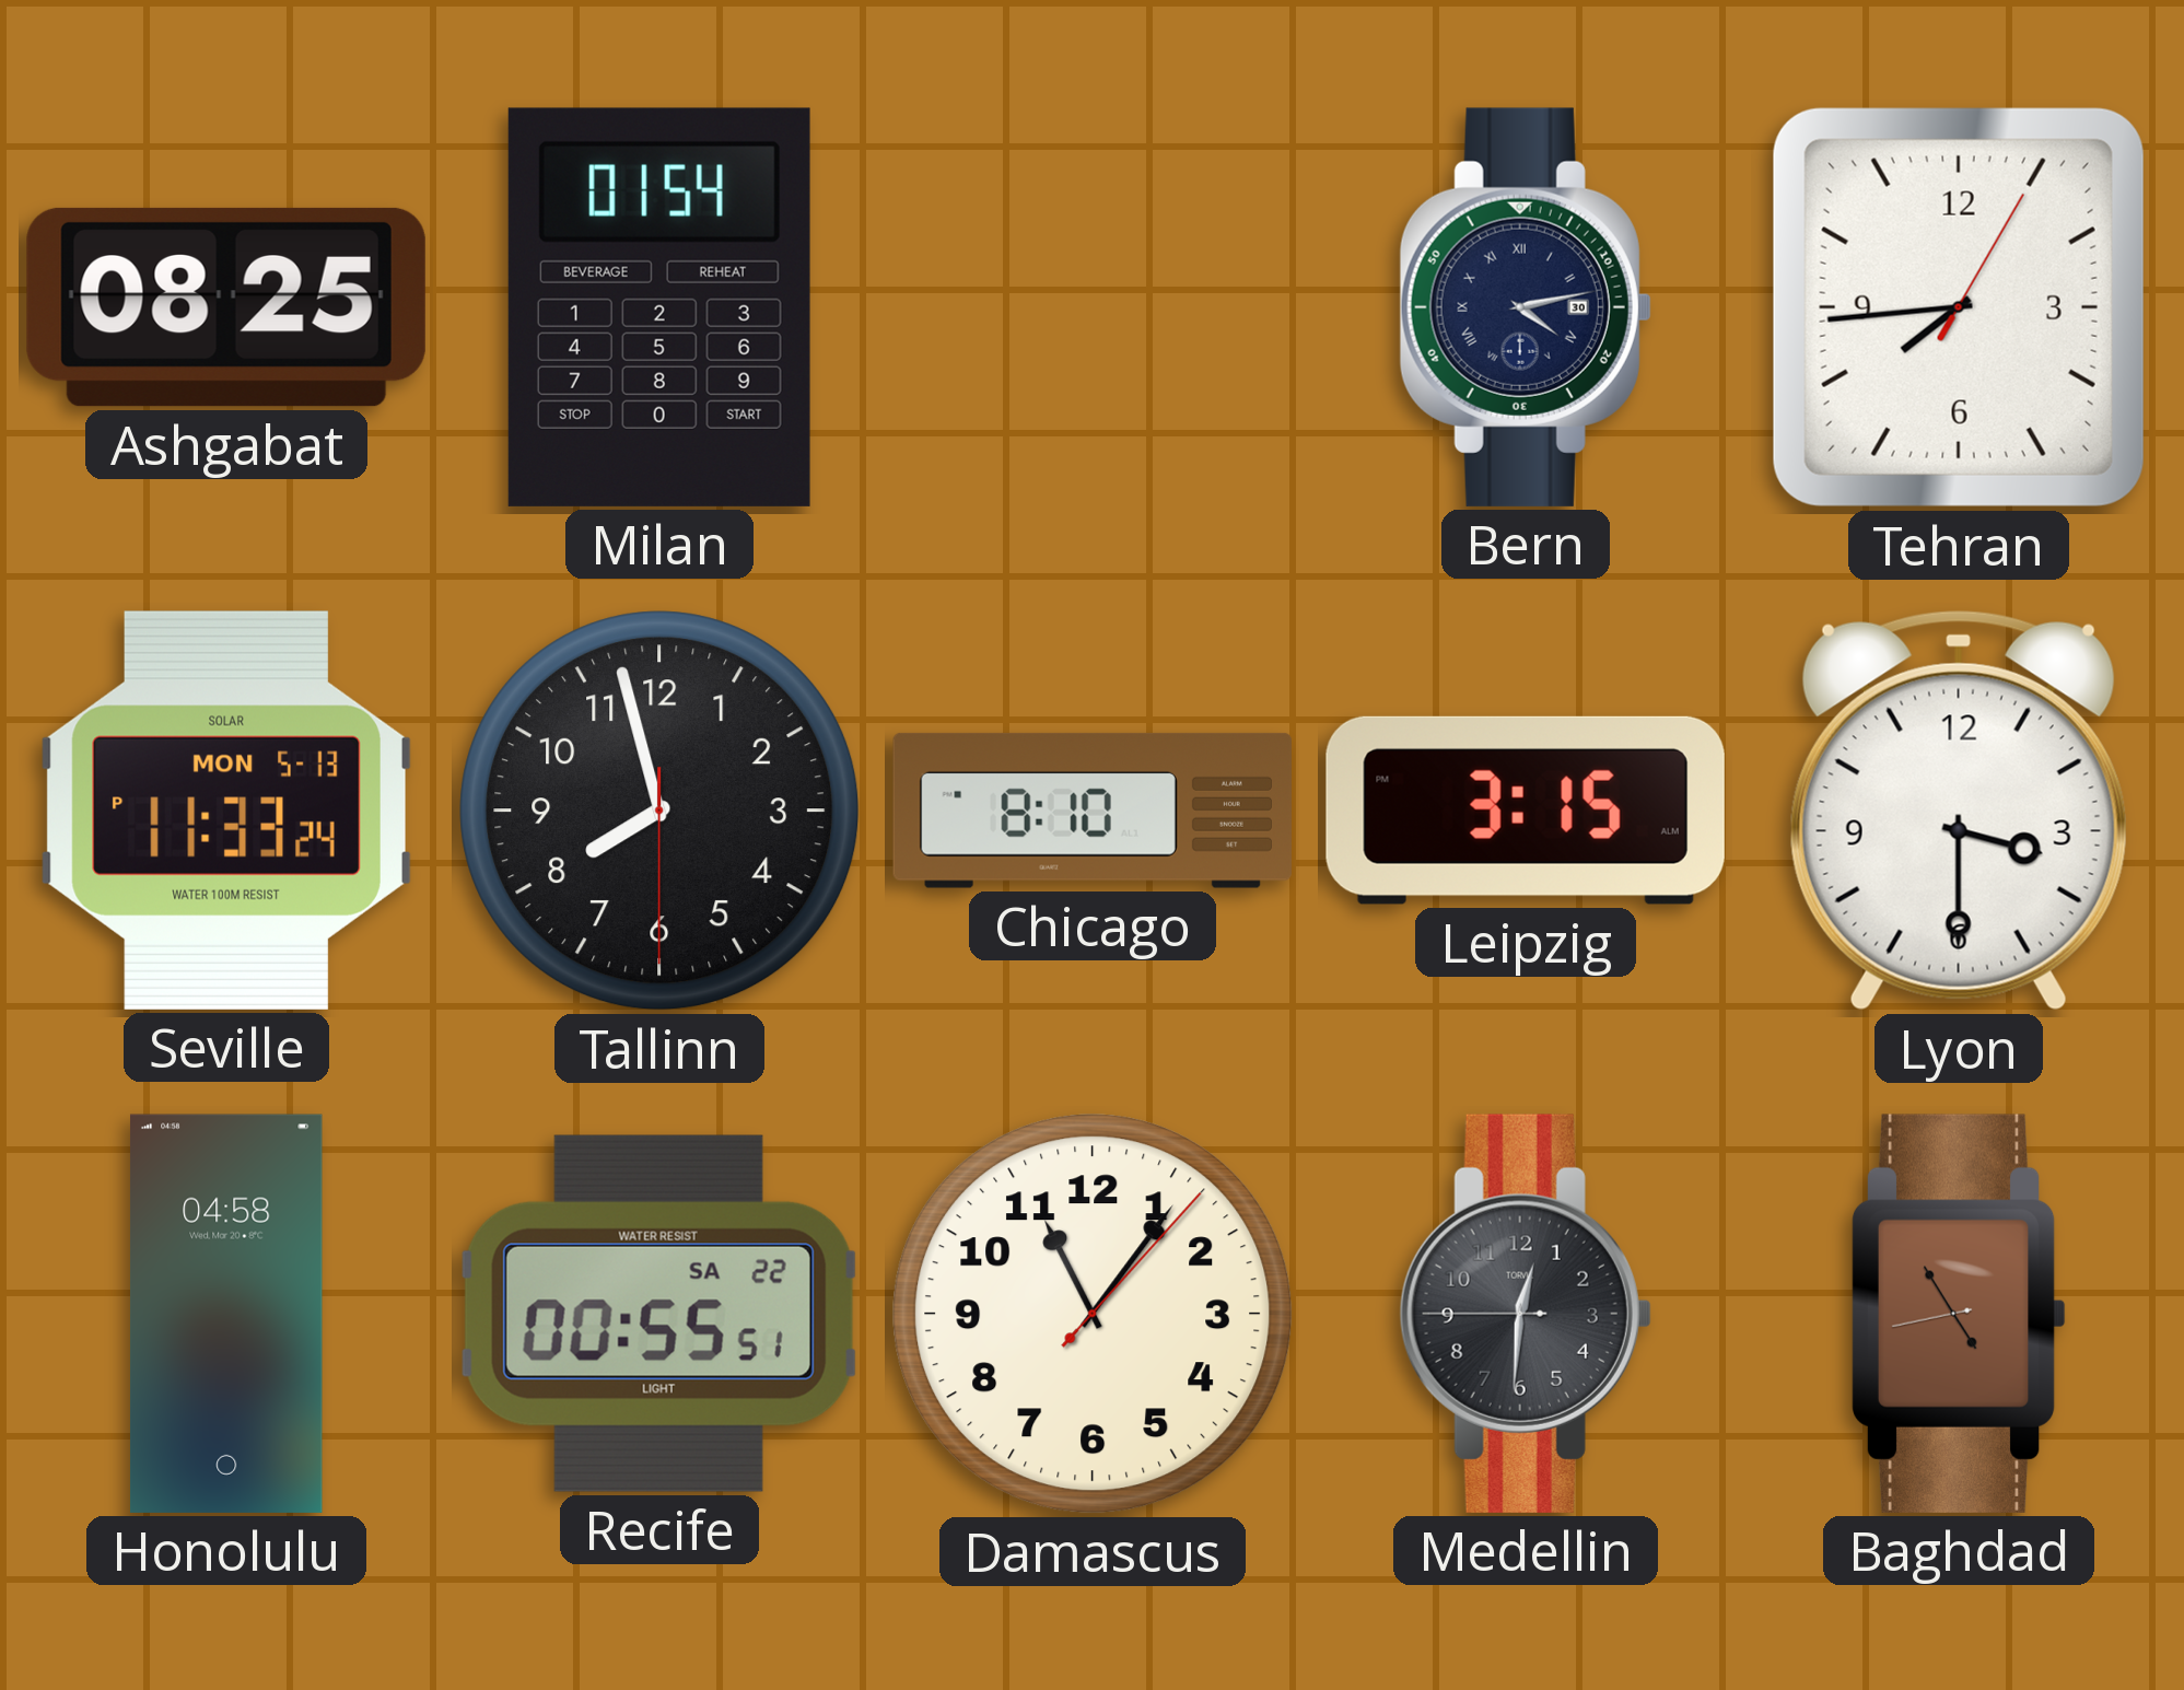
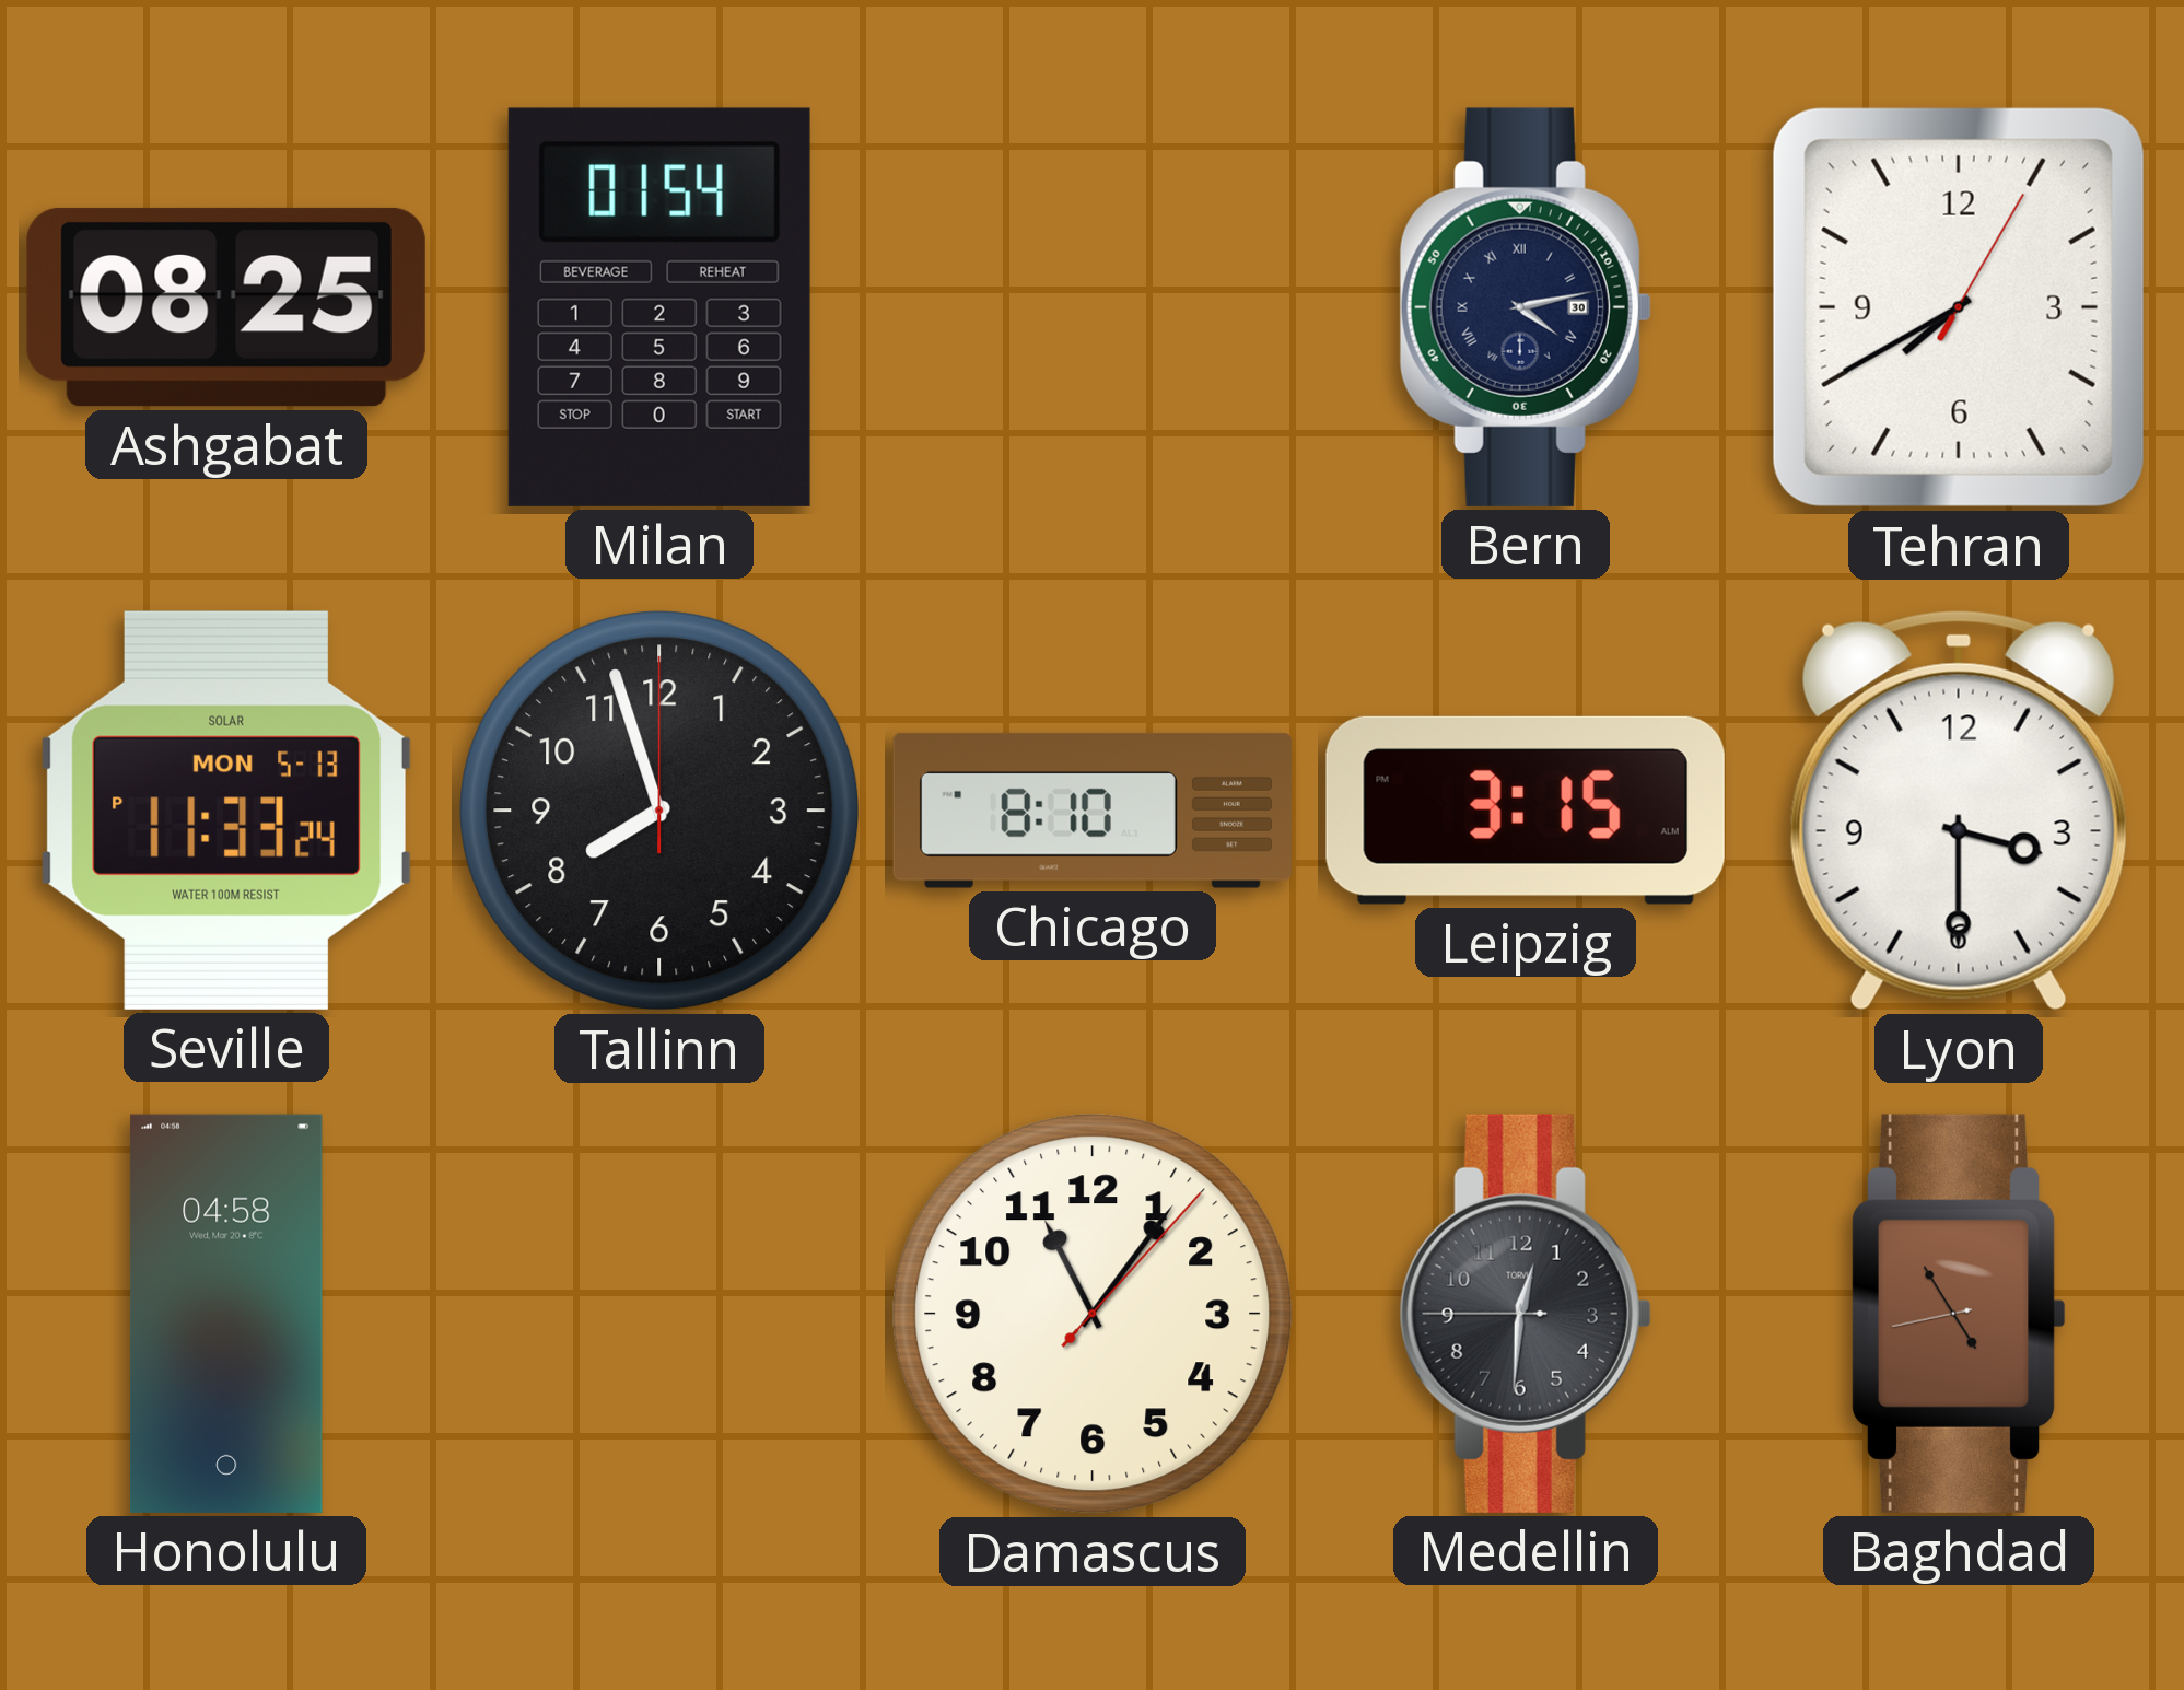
Tehran: 7:44 -> 7:40
Tallinn: 7:57:30 -> 7:57:00
Recife: 00:55 -> none
